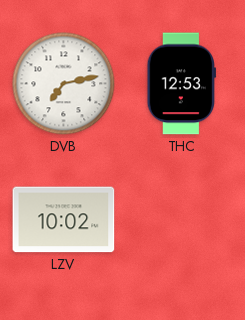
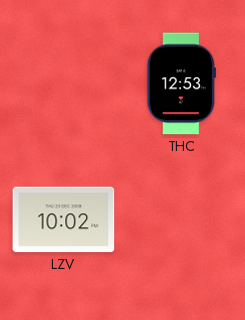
DVB: 7:13 -> none
